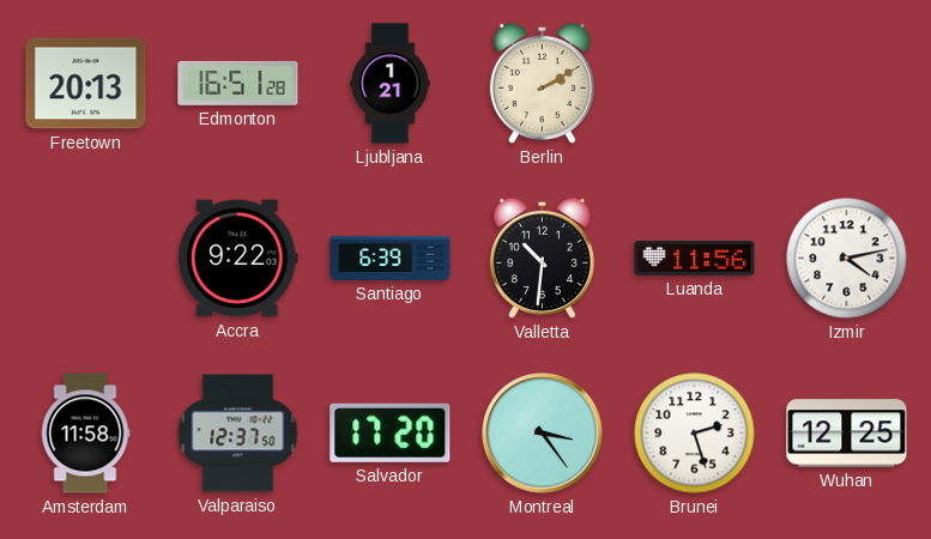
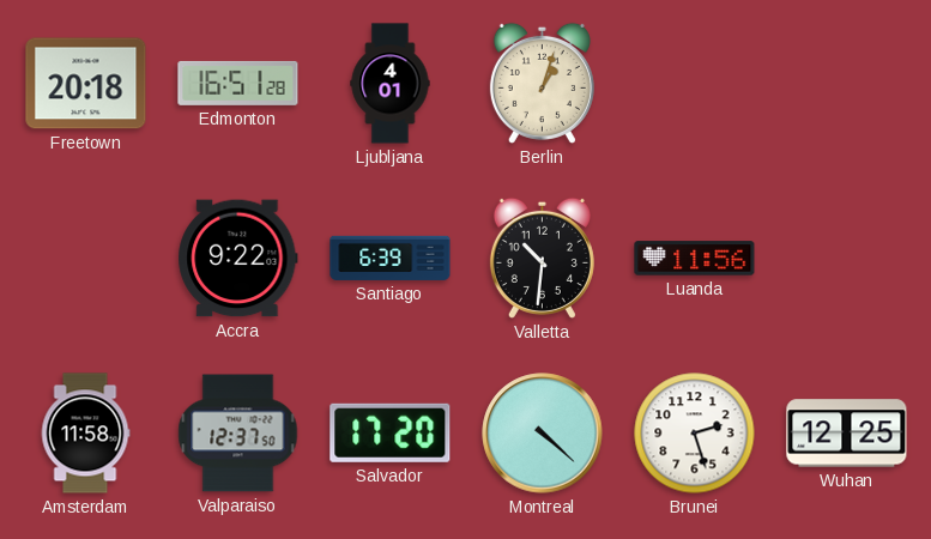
Freetown: 20:13 -> 20:18
Ljubljana: 1:21 -> 4:01
Berlin: 2:10 -> 1:03
Izmir: 4:13 -> none
Montreal: 3:24 -> 4:22
